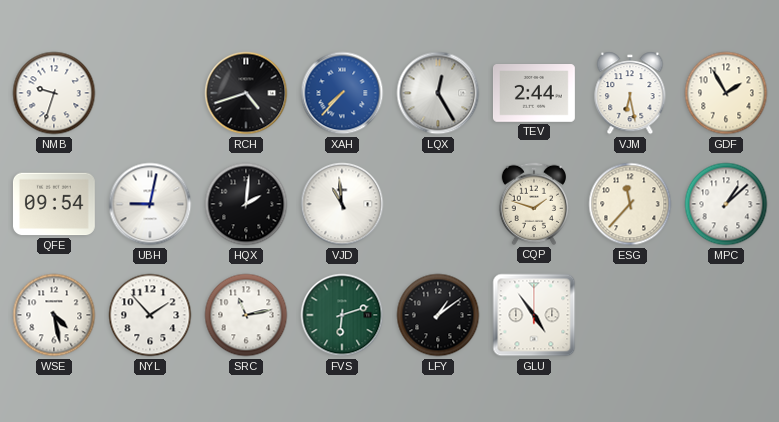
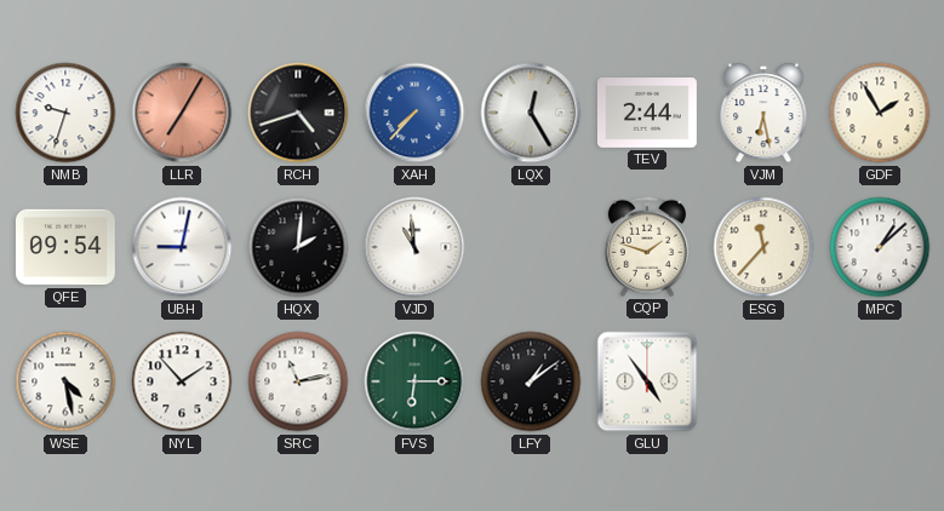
LLR: none -> 7:05
FVS: 6:12 -> 6:15
